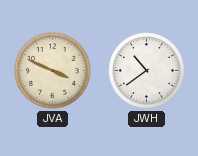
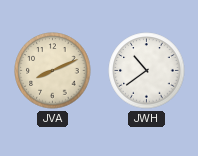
JVA: 3:49 -> 8:11
